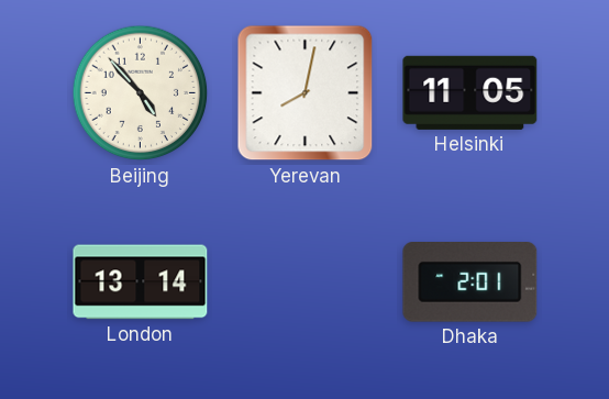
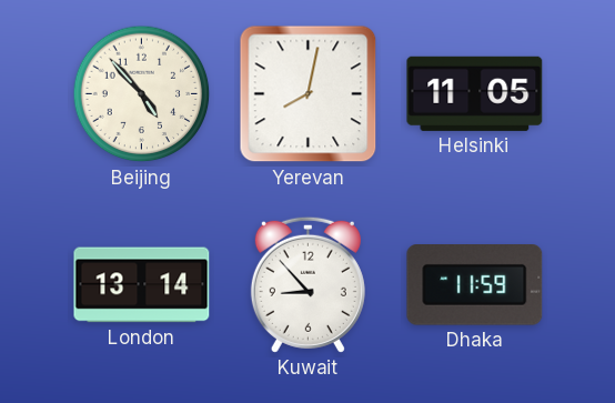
Kuwait: none -> 8:53
Dhaka: 2:01 -> 11:59
